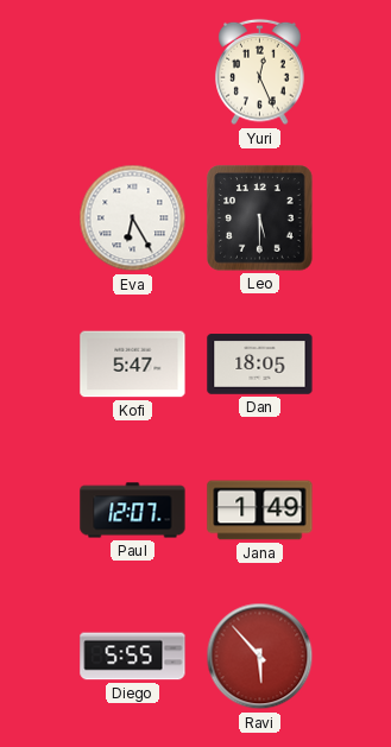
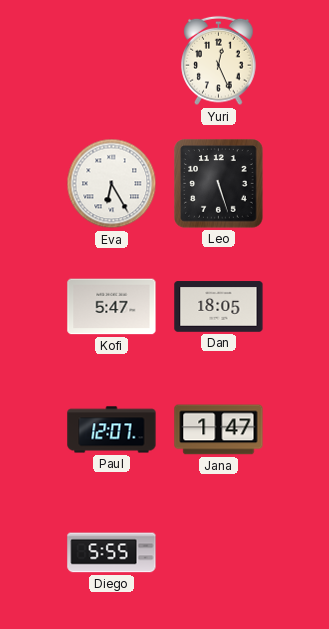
Leo: 5:30 -> 5:27
Jana: 1:49 -> 1:47
Ravi: 5:53 -> none
